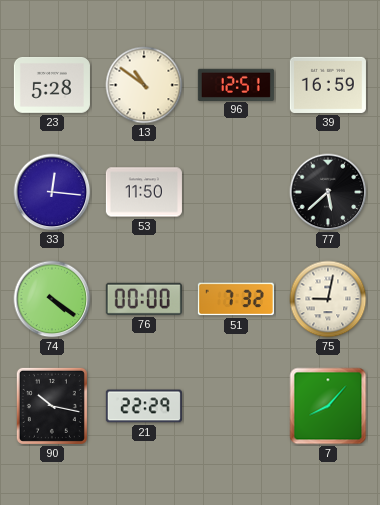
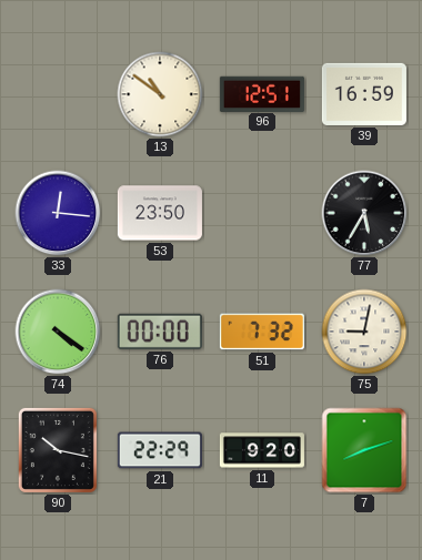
23: 5:28 -> none
53: 11:50 -> 23:50
77: 5:38 -> 5:35
11: none -> 9:20
7: 8:07 -> 8:12
